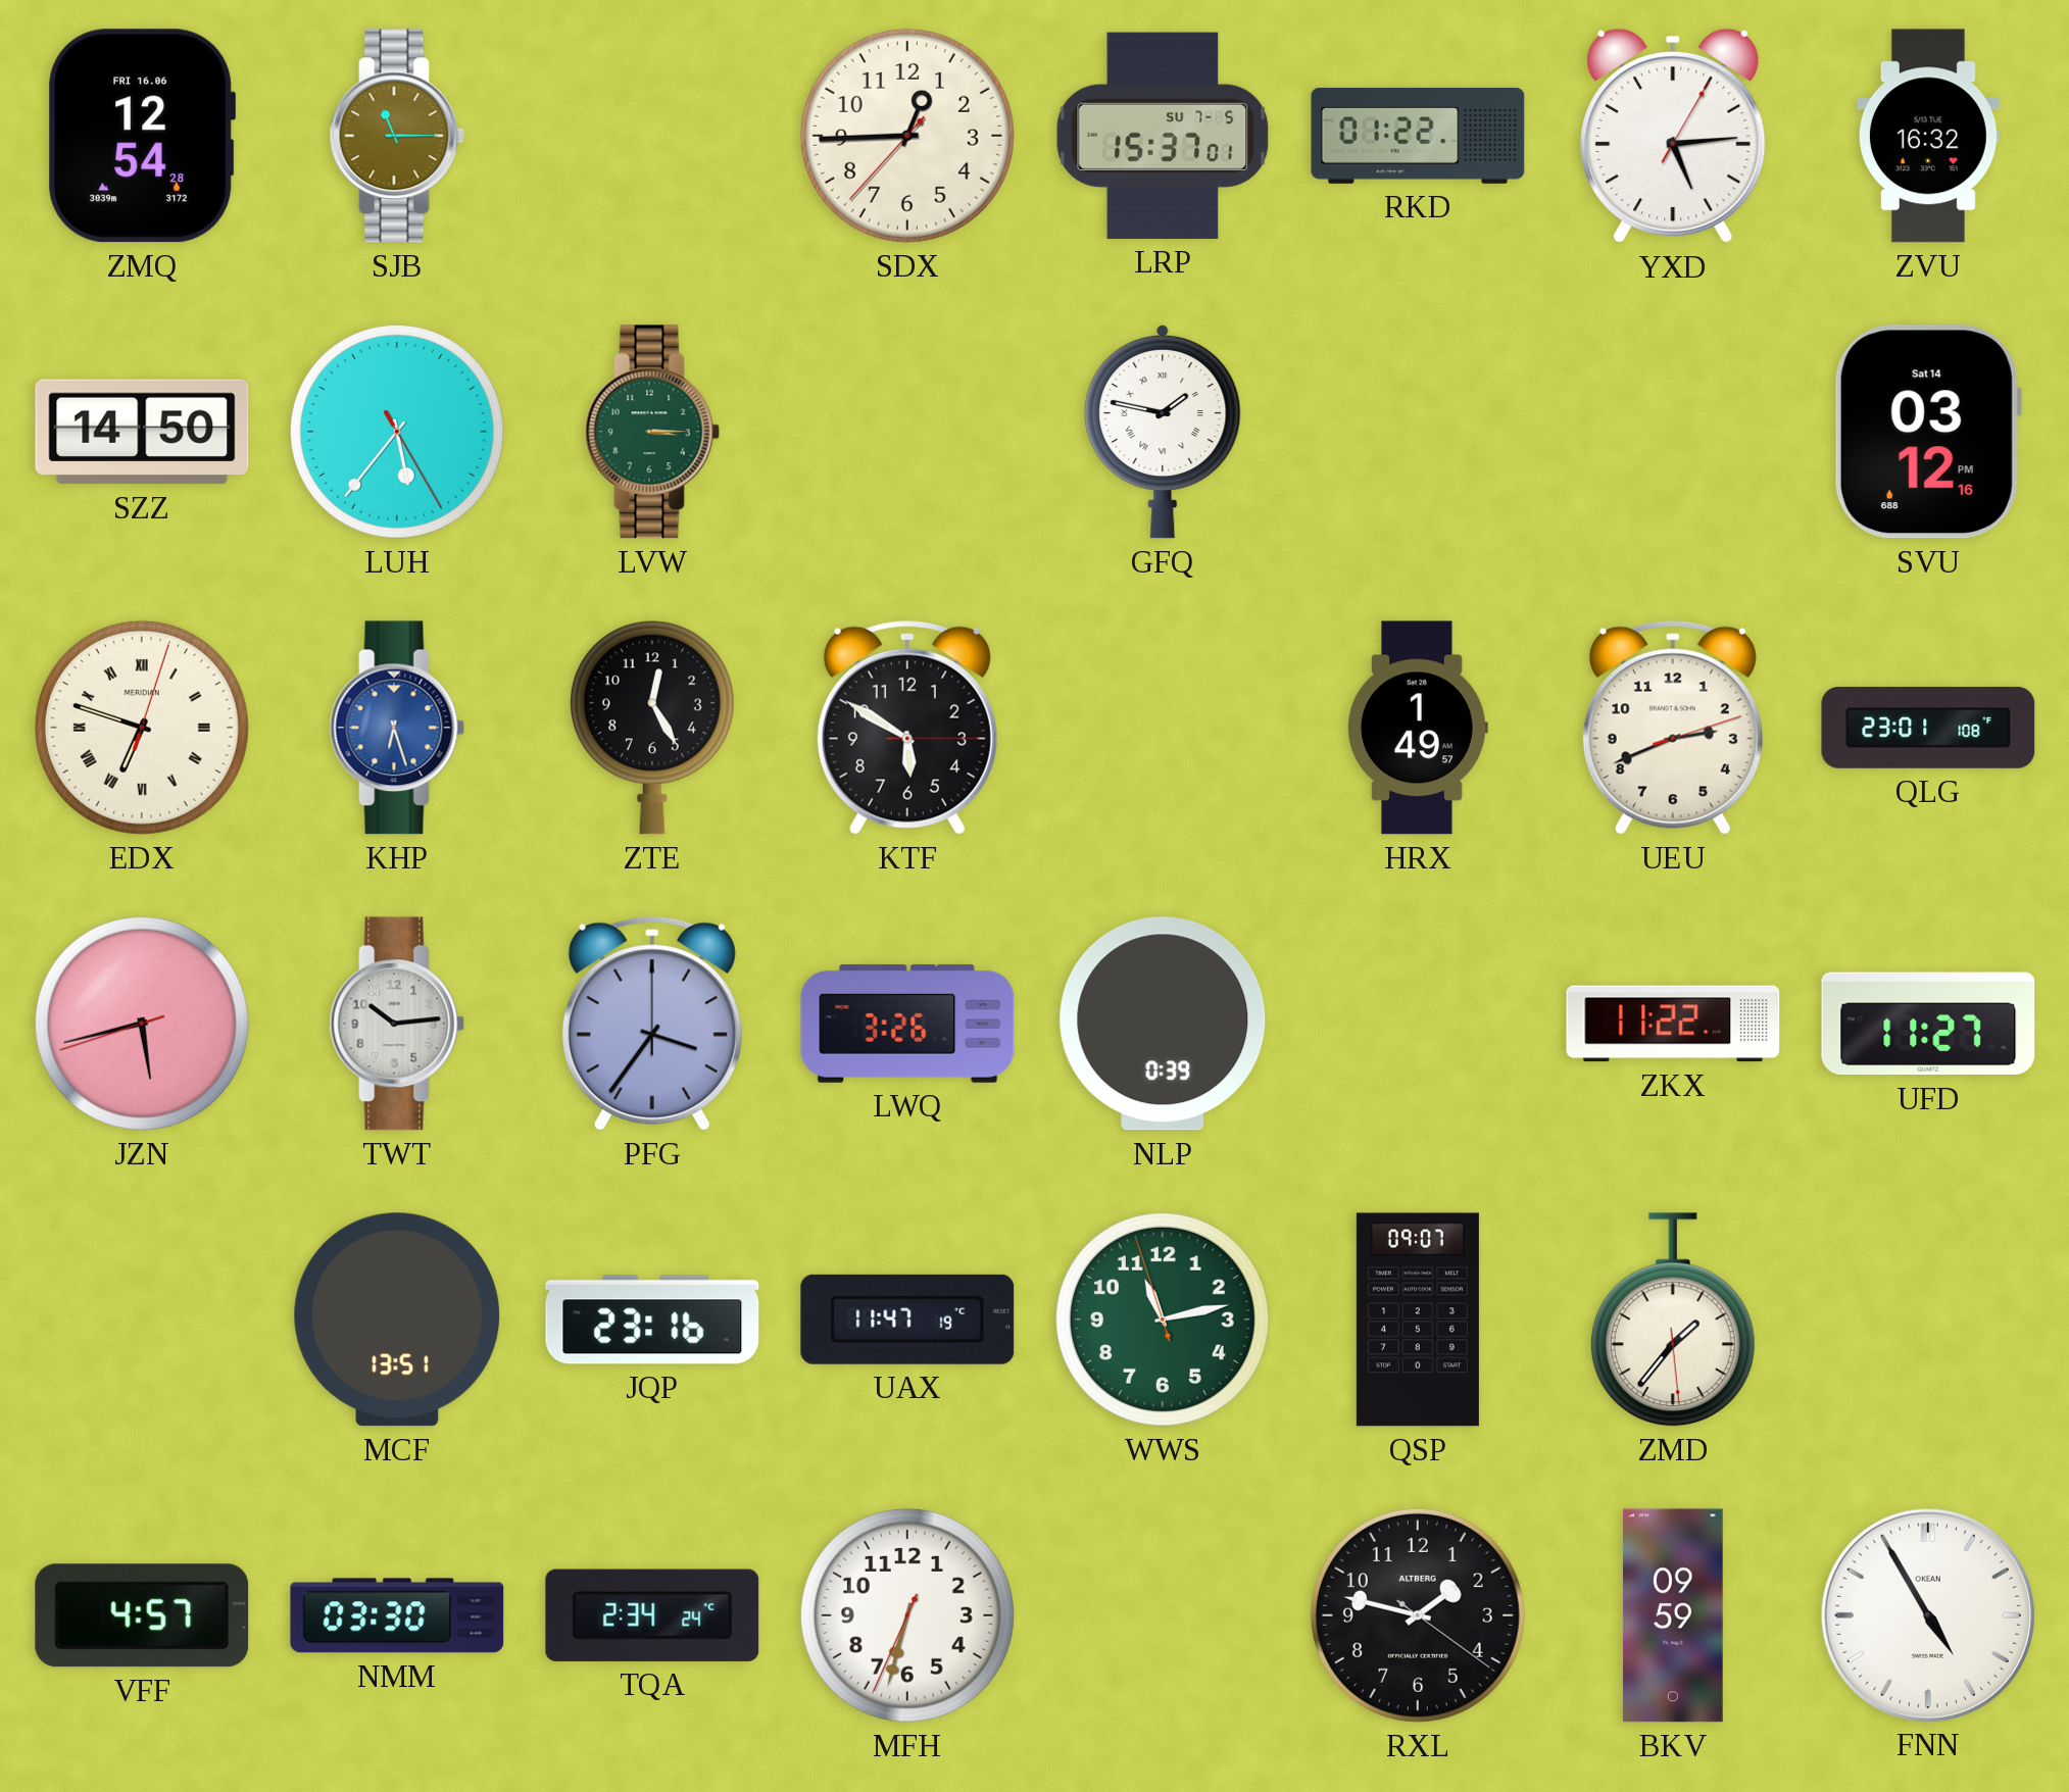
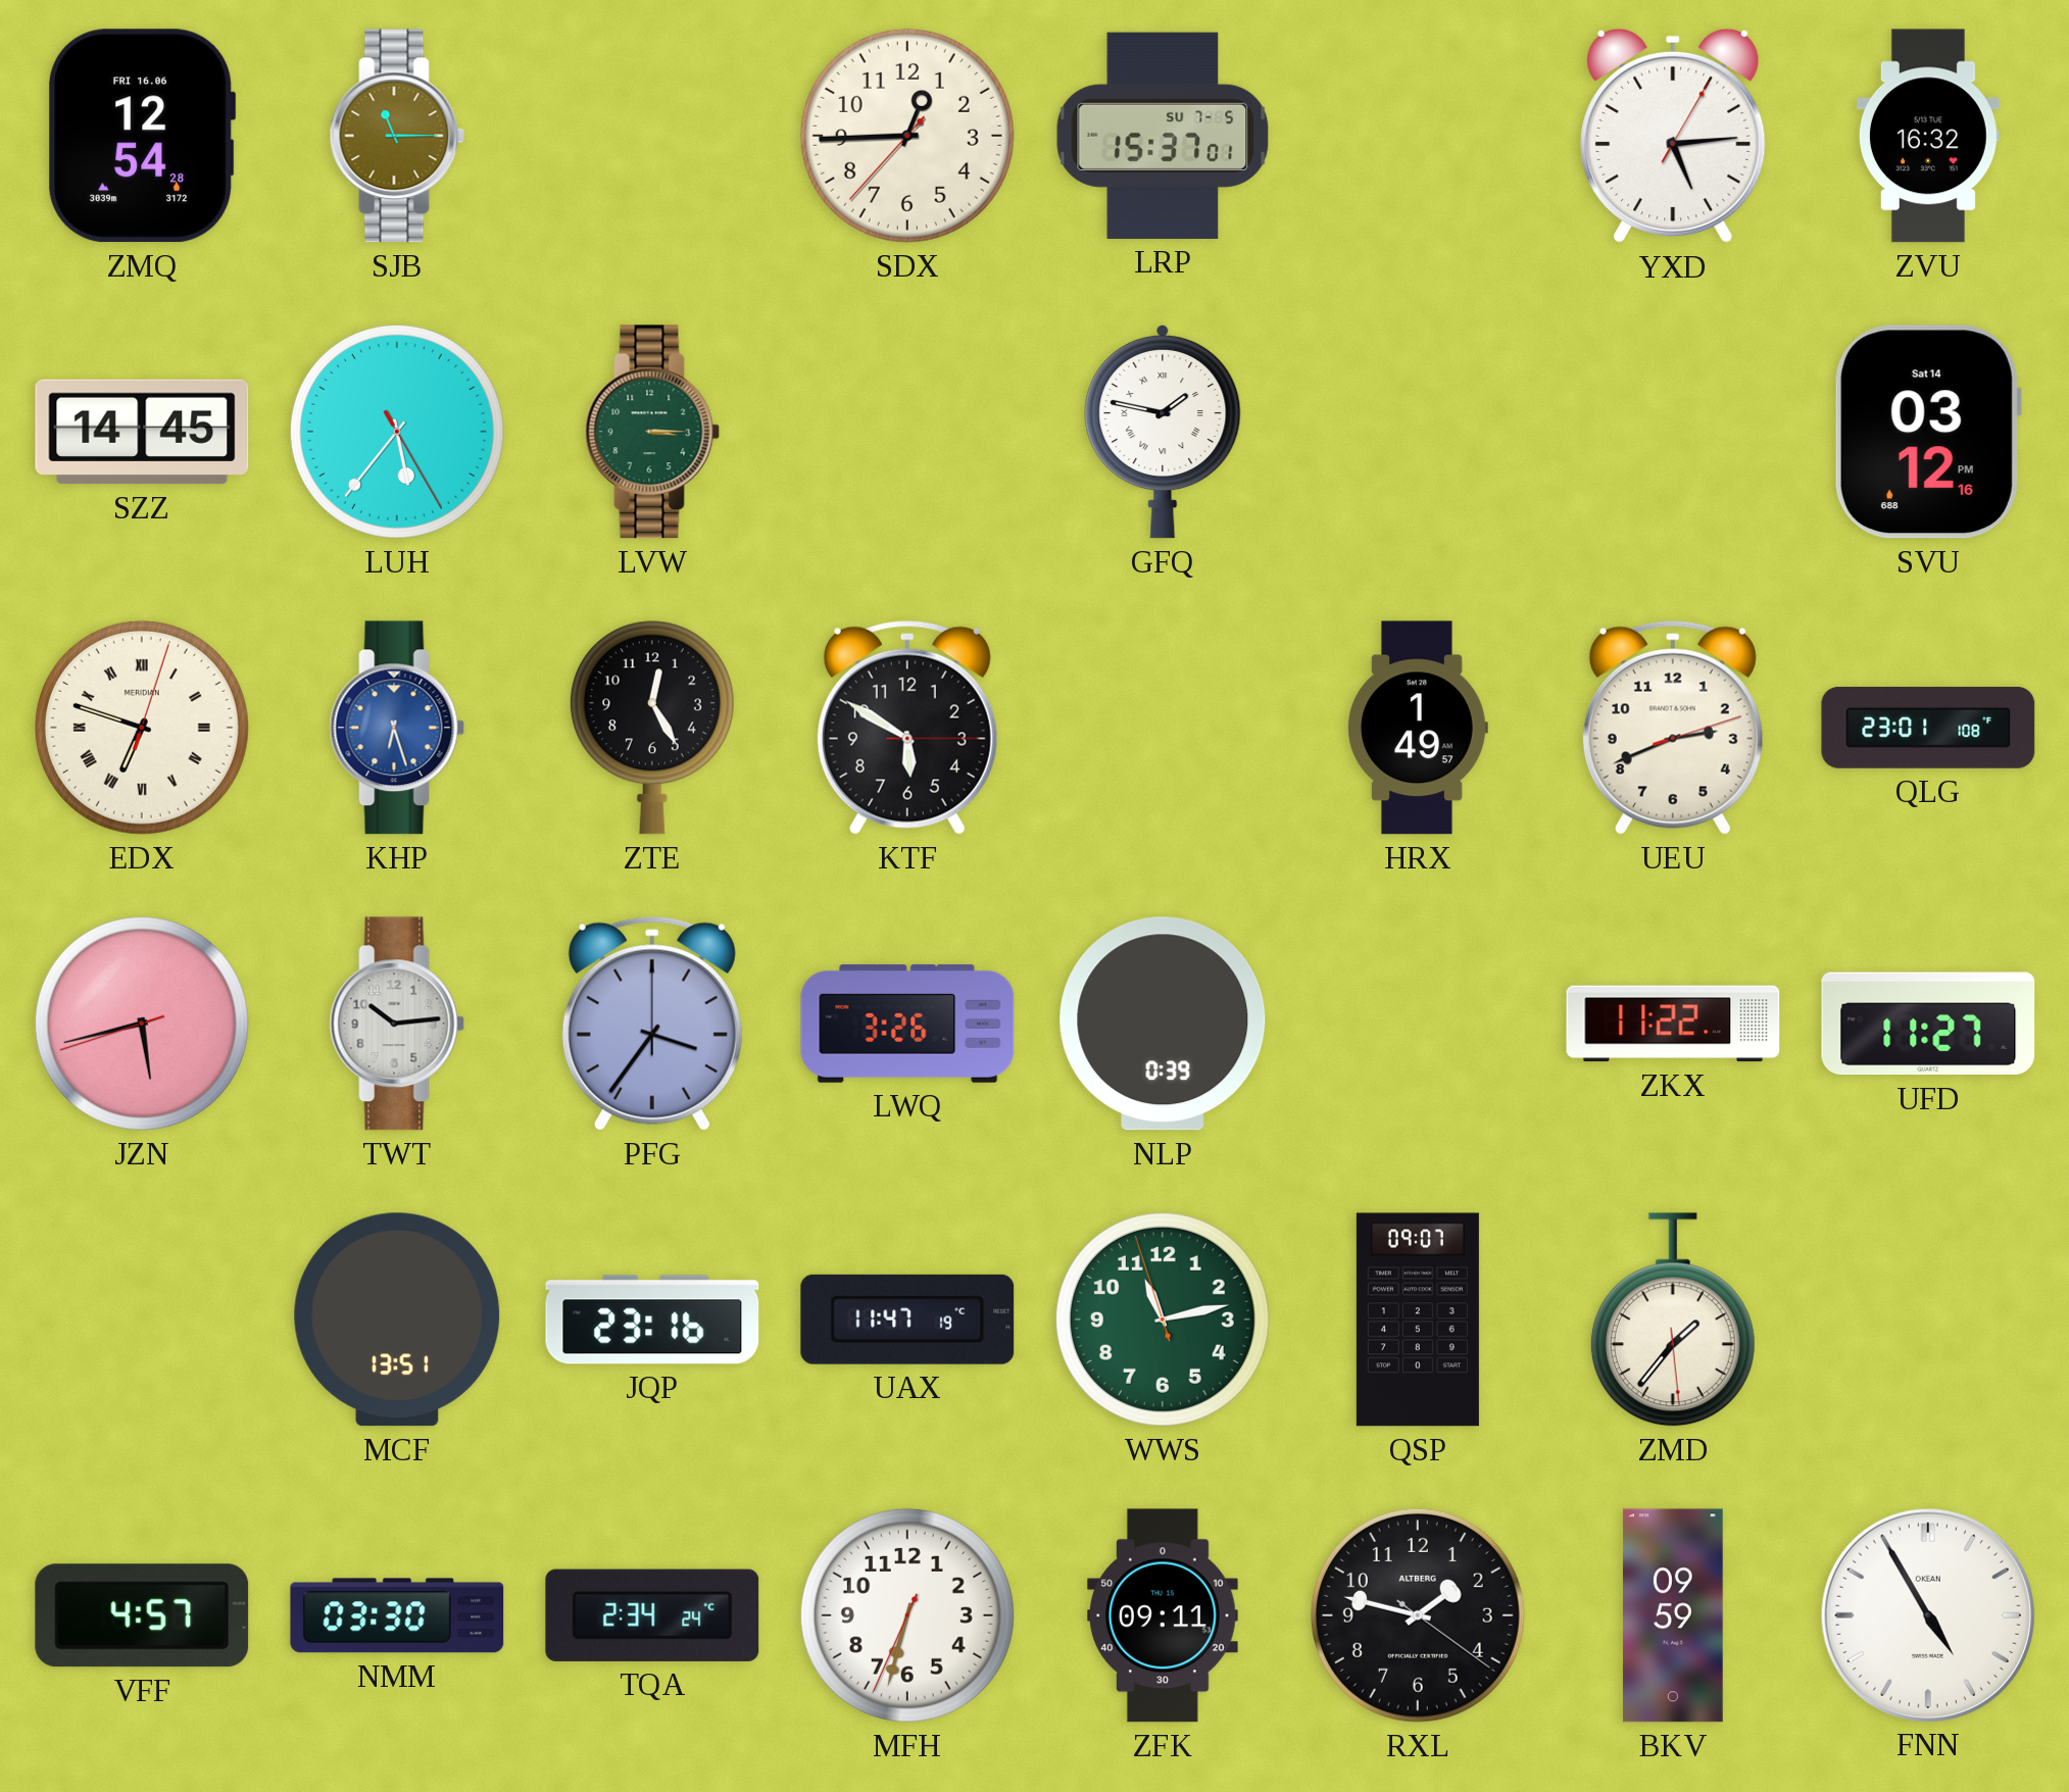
RKD: 01:22 -> none
SZZ: 14:50 -> 14:45
ZFK: none -> 09:11
